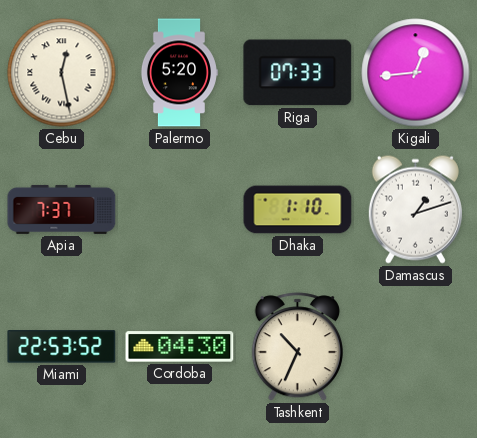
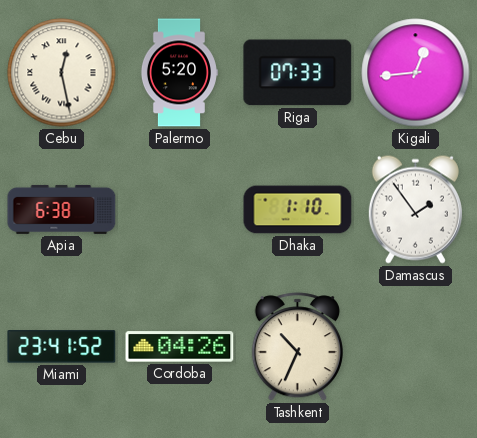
Apia: 7:37 -> 6:38
Damascus: 1:12 -> 1:54
Miami: 22:53 -> 23:41
Cordoba: 04:30 -> 04:26
